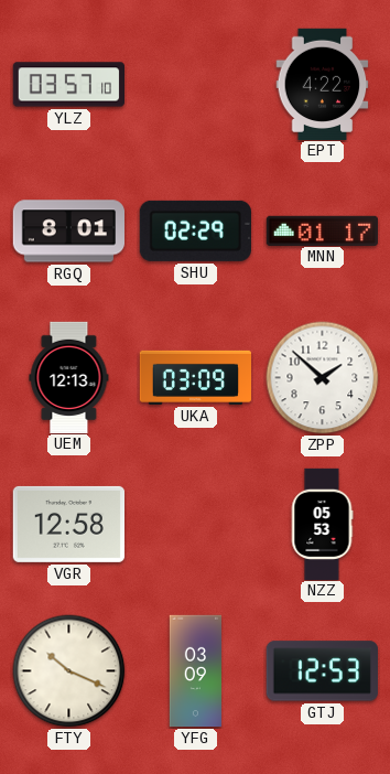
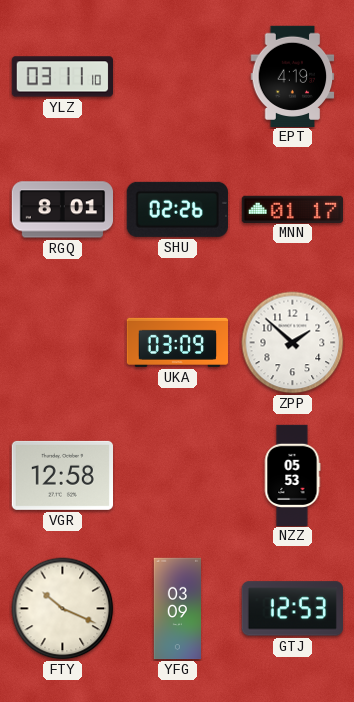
YLZ: 03:57 -> 03:11
EPT: 4:22 -> 4:19
SHU: 02:29 -> 02:26
UEM: 12:13 -> none
